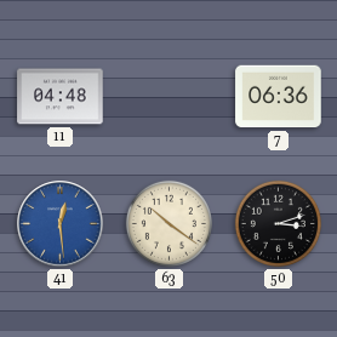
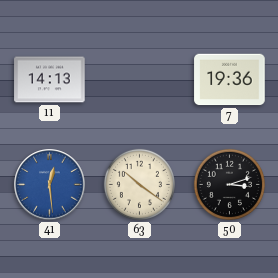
11: 04:48 -> 14:13
7: 06:36 -> 19:36
